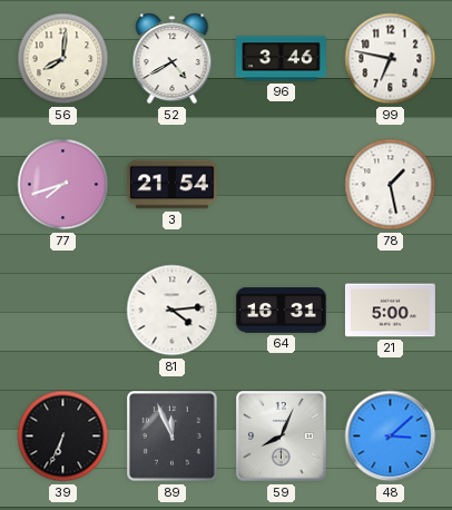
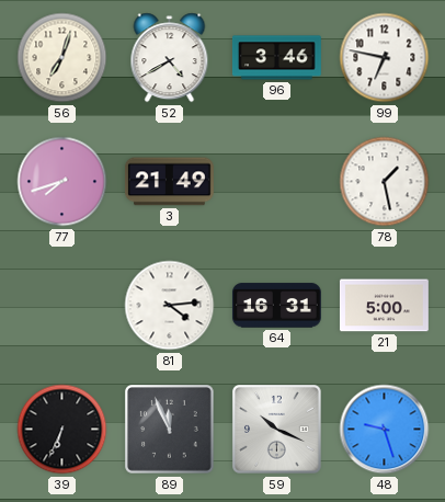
56: 8:01 -> 7:03
3: 21:54 -> 21:49
59: 8:04 -> 10:19
48: 3:08 -> 9:27
